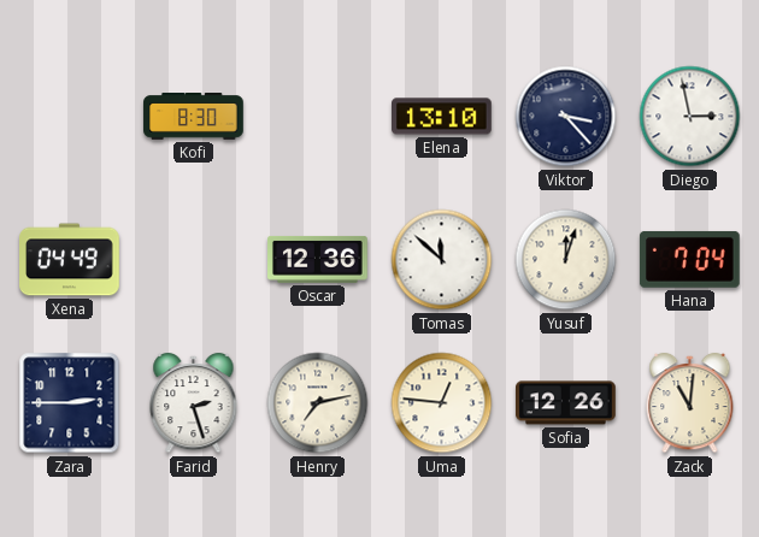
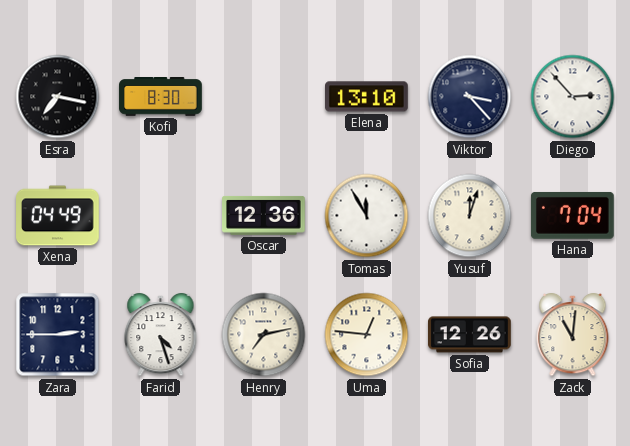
Esra: none -> 7:17
Diego: 2:58 -> 2:53
Tomas: 11:52 -> 11:55
Farid: 2:27 -> 4:27
